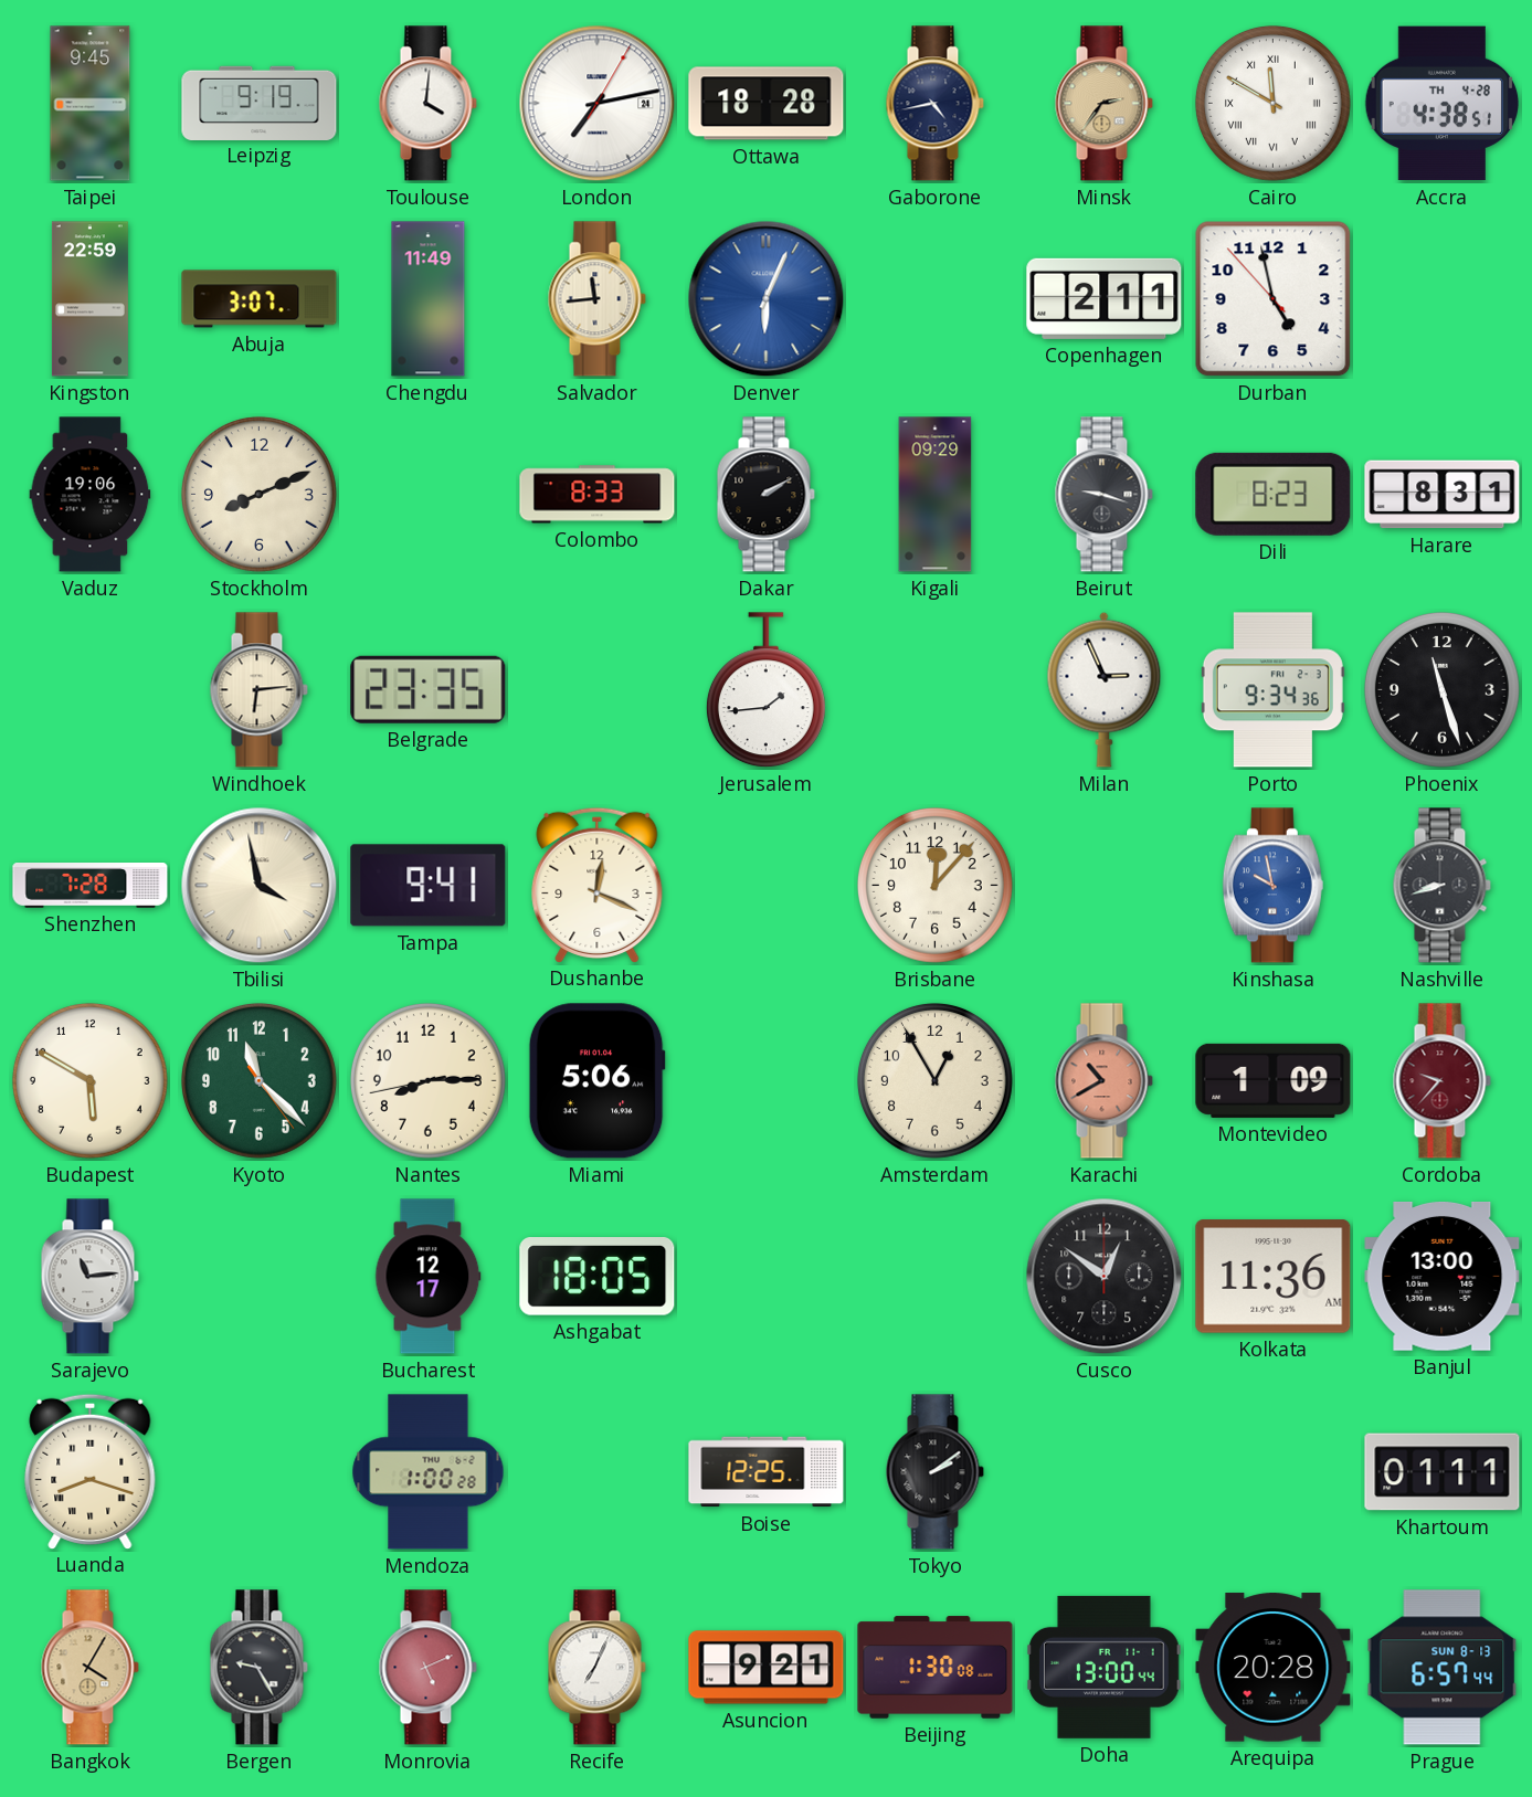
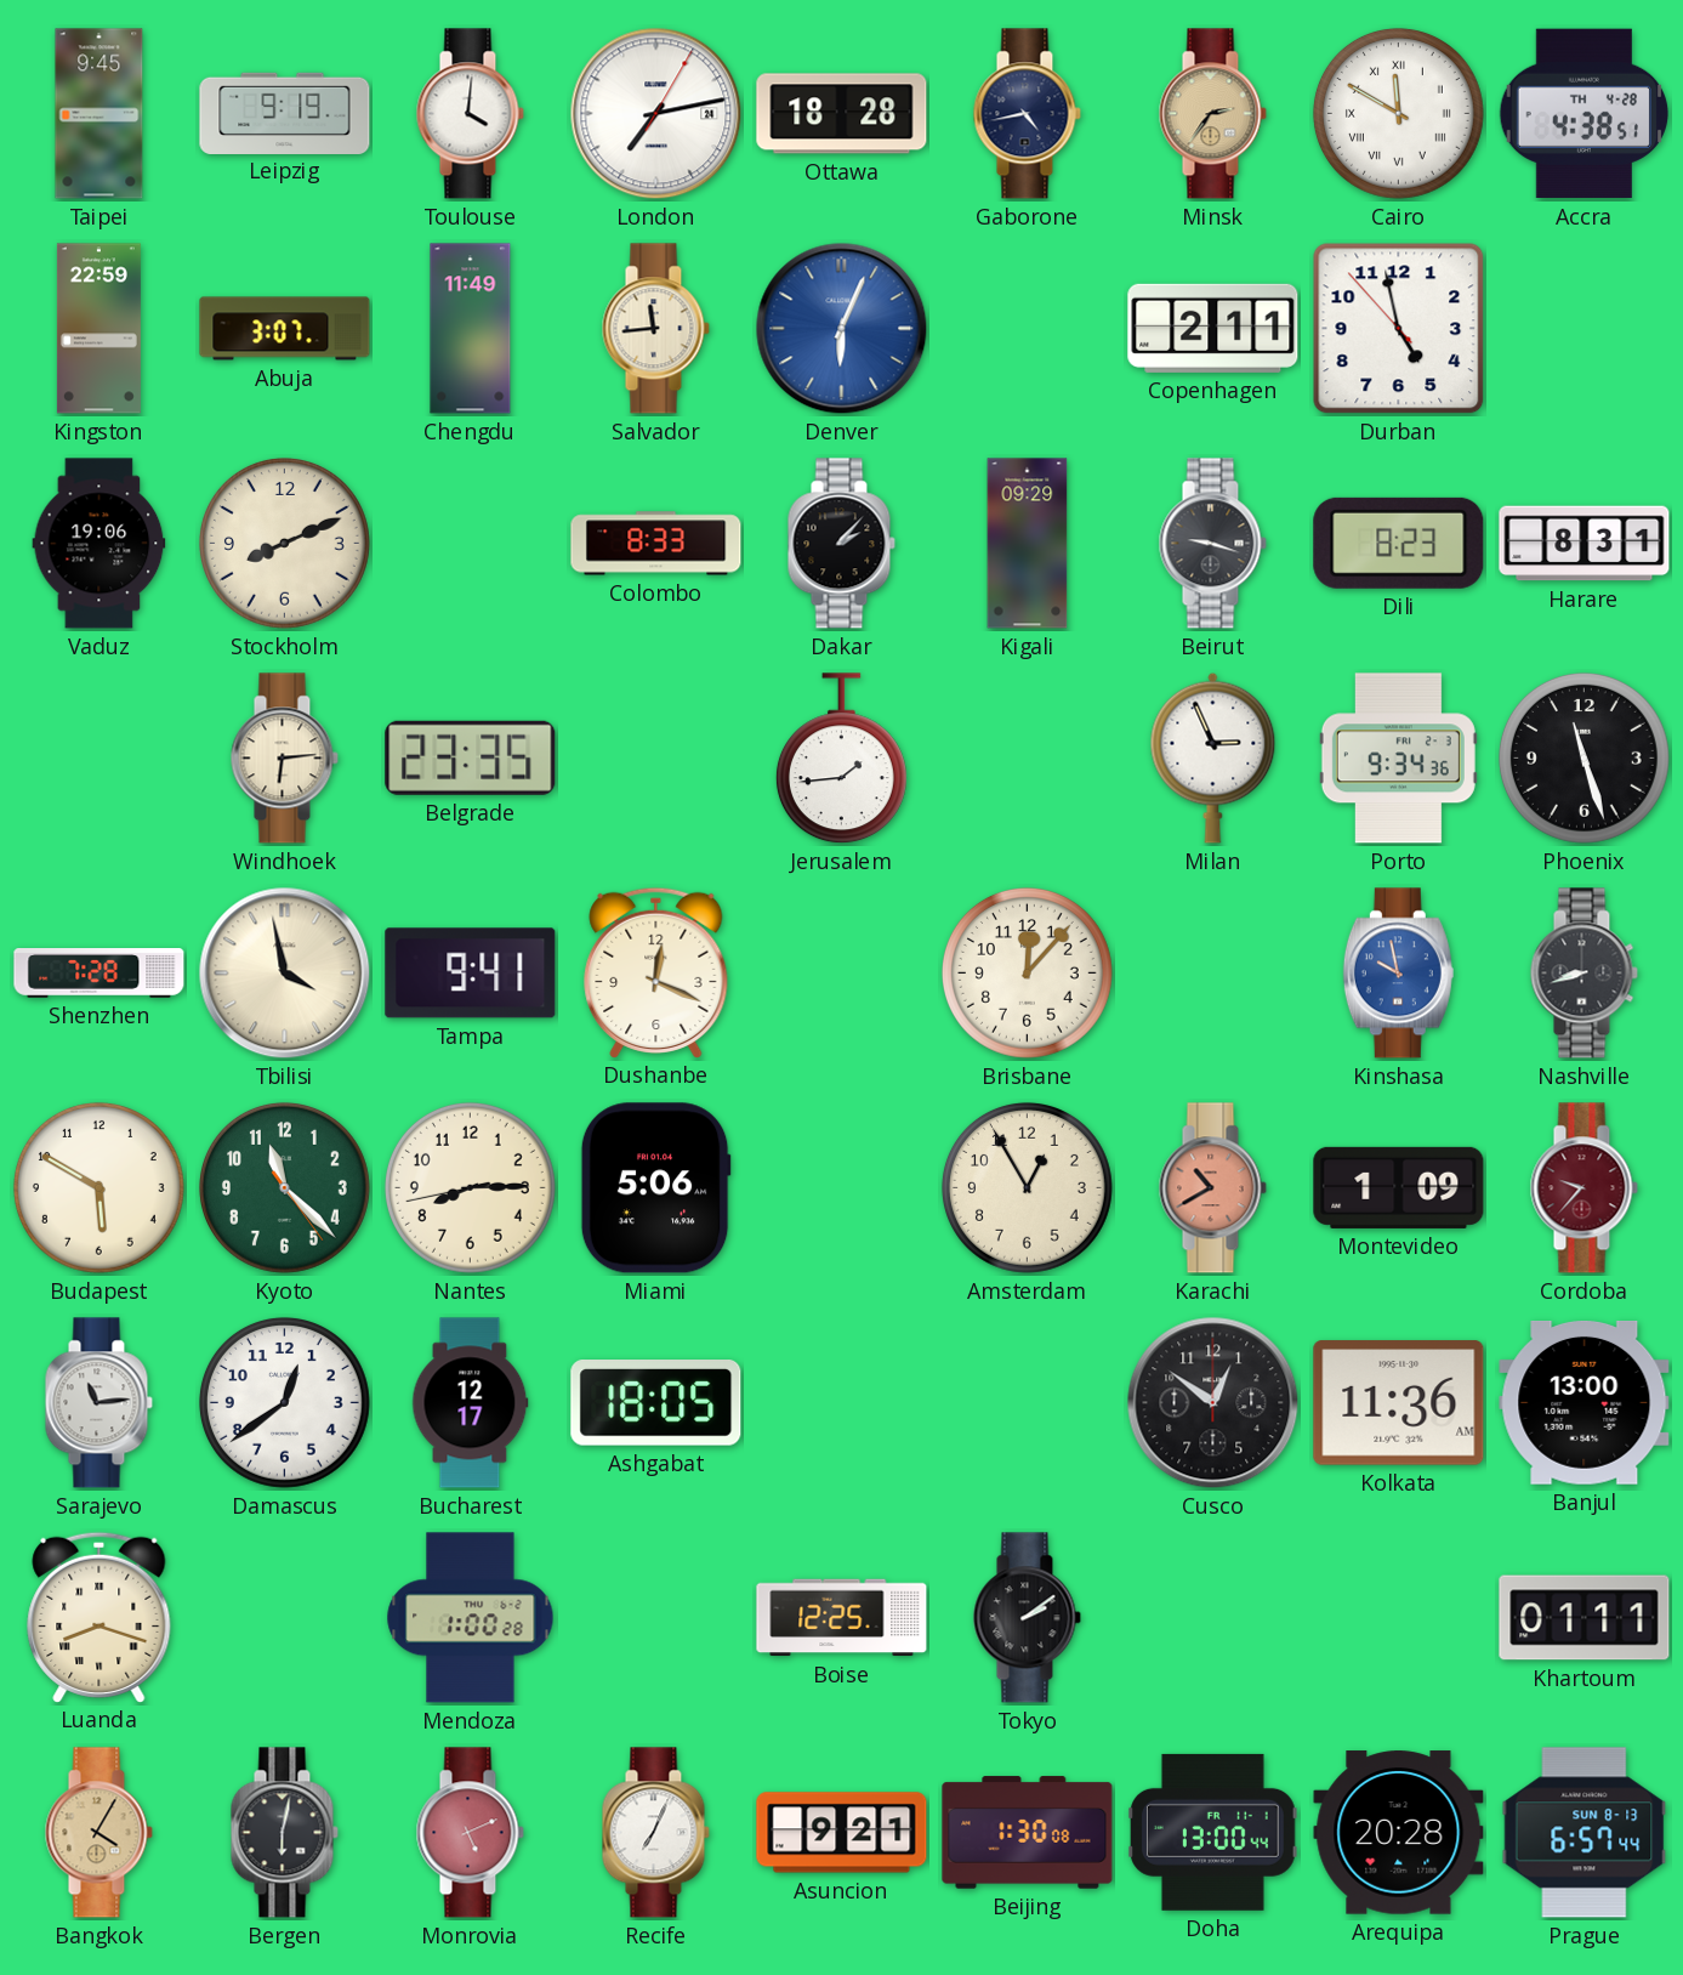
Dakar: 2:10 -> 2:07
Damascus: none -> 12:39
Bergen: 9:25 -> 6:02
